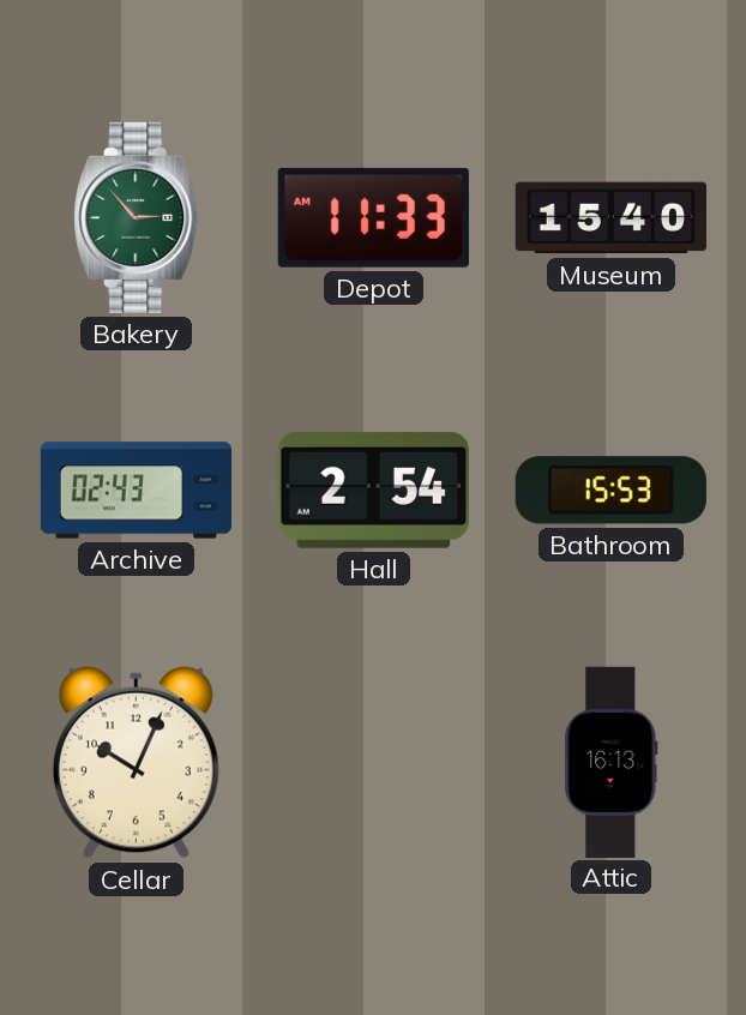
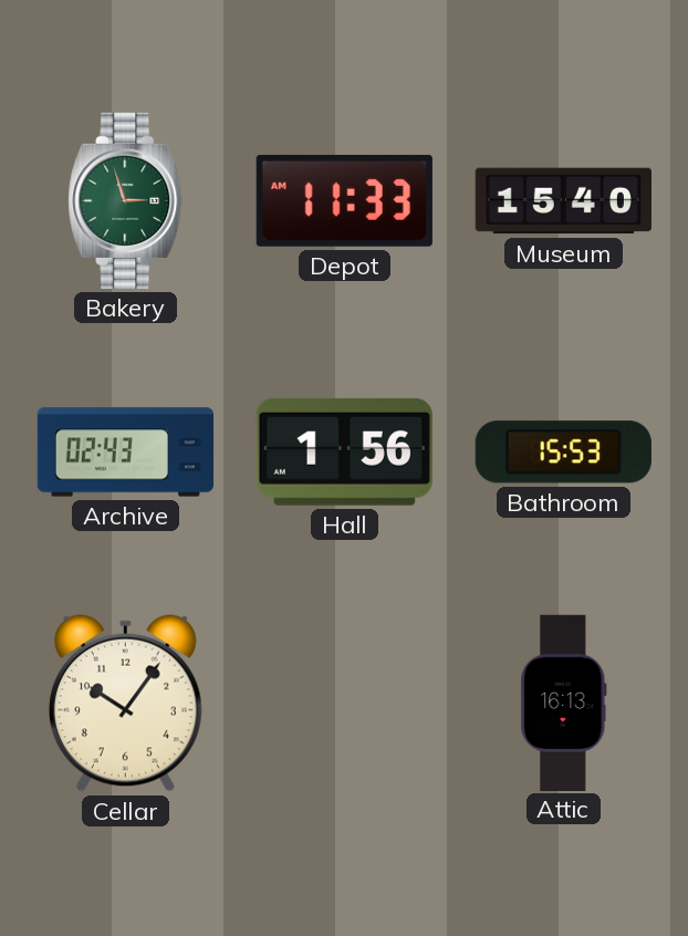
Bakery: 2:53 -> 2:57
Hall: 2:54 -> 1:56
Cellar: 10:04 -> 10:06
